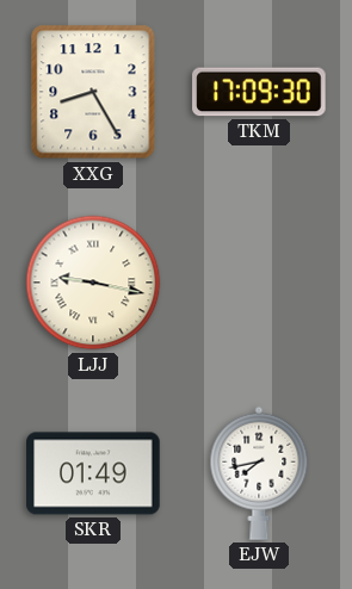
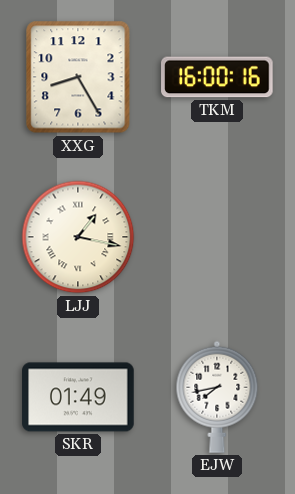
TKM: 17:09 -> 16:00
LJJ: 9:17 -> 1:17
